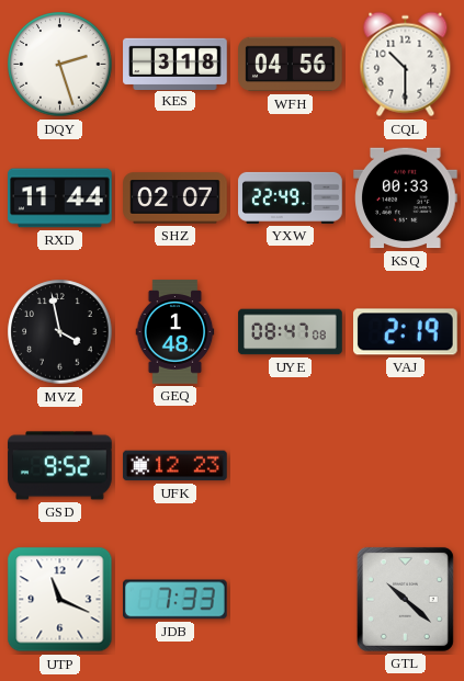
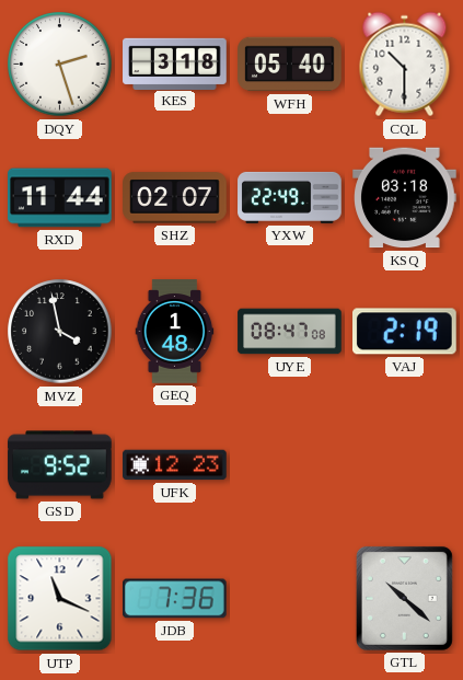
WFH: 04:56 -> 05:40
KSQ: 00:33 -> 03:18
JDB: 7:33 -> 7:36
